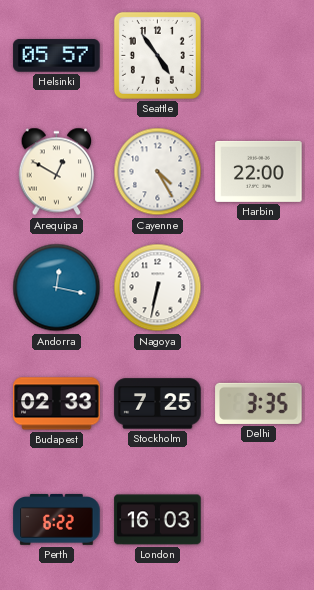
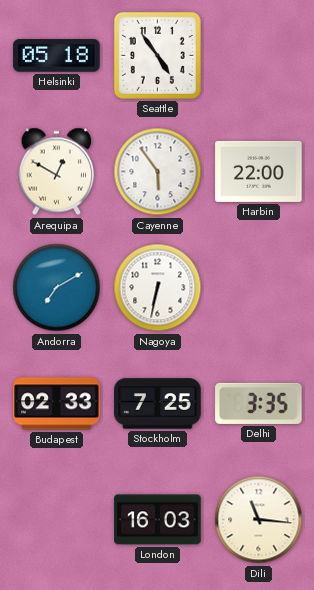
Helsinki: 05:57 -> 05:18
Cayenne: 4:25 -> 5:54
Andorra: 12:17 -> 7:10
Perth: 6:22 -> none
Dili: none -> 11:16
